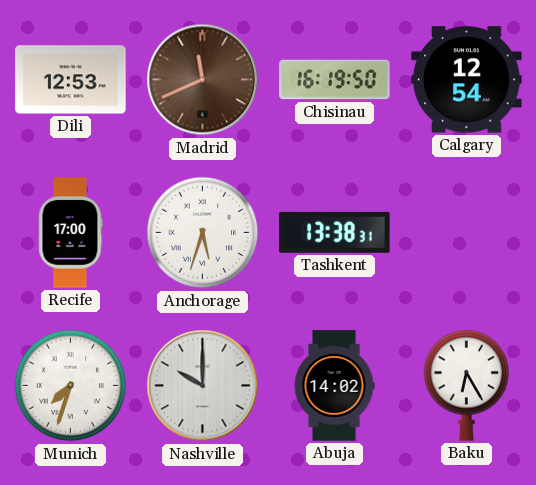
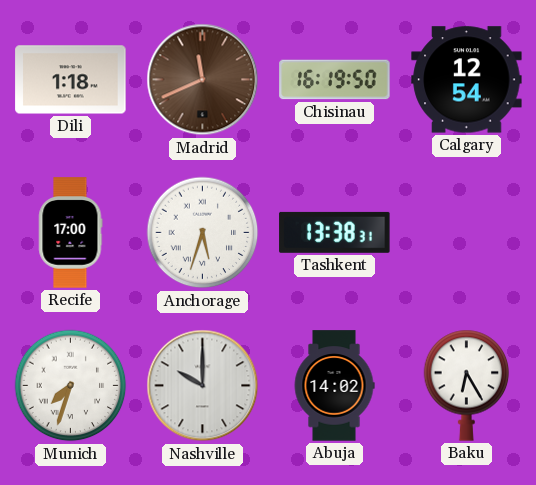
Dili: 12:53 -> 1:18
